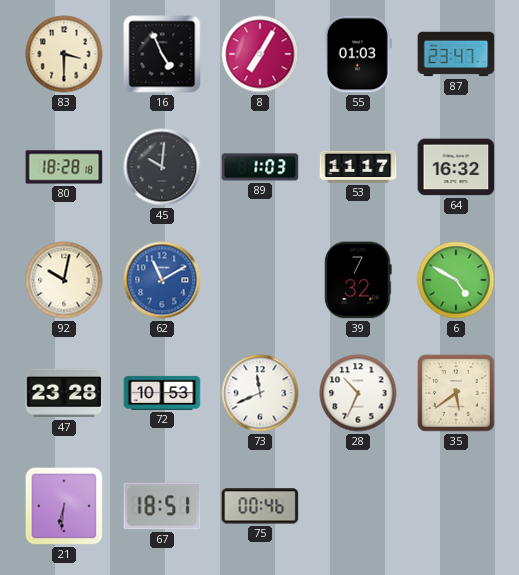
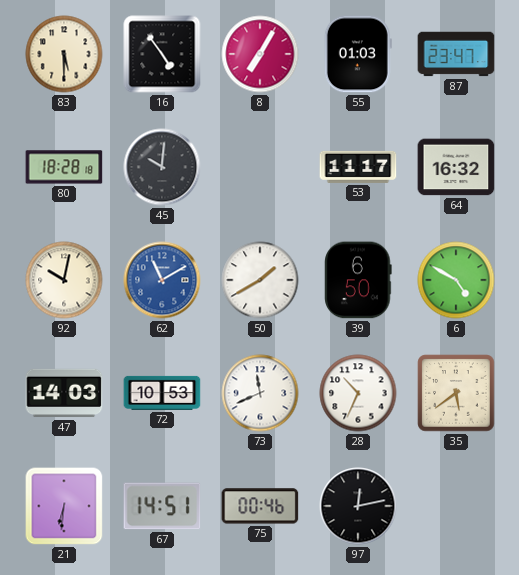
83: 3:30 -> 5:30
16: 4:56 -> 4:54
89: 1:03 -> none
50: none -> 1:40
39: 7:32 -> 6:50
47: 23:28 -> 14:03
67: 18:51 -> 14:51
97: none -> 12:13
